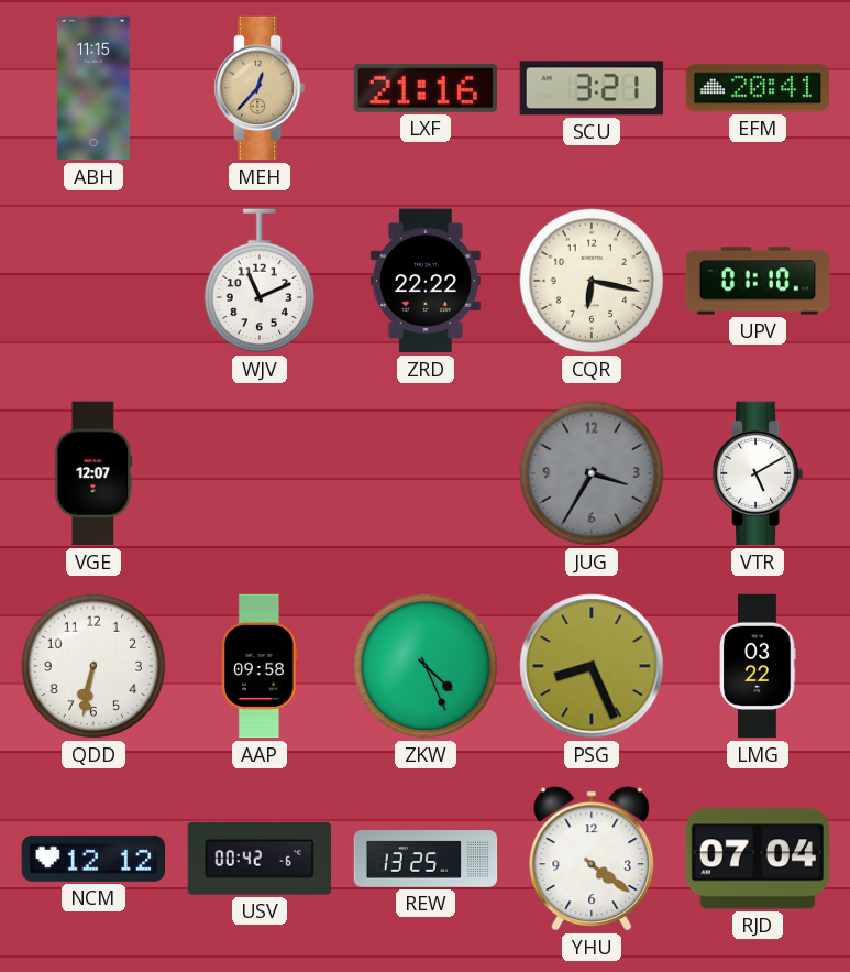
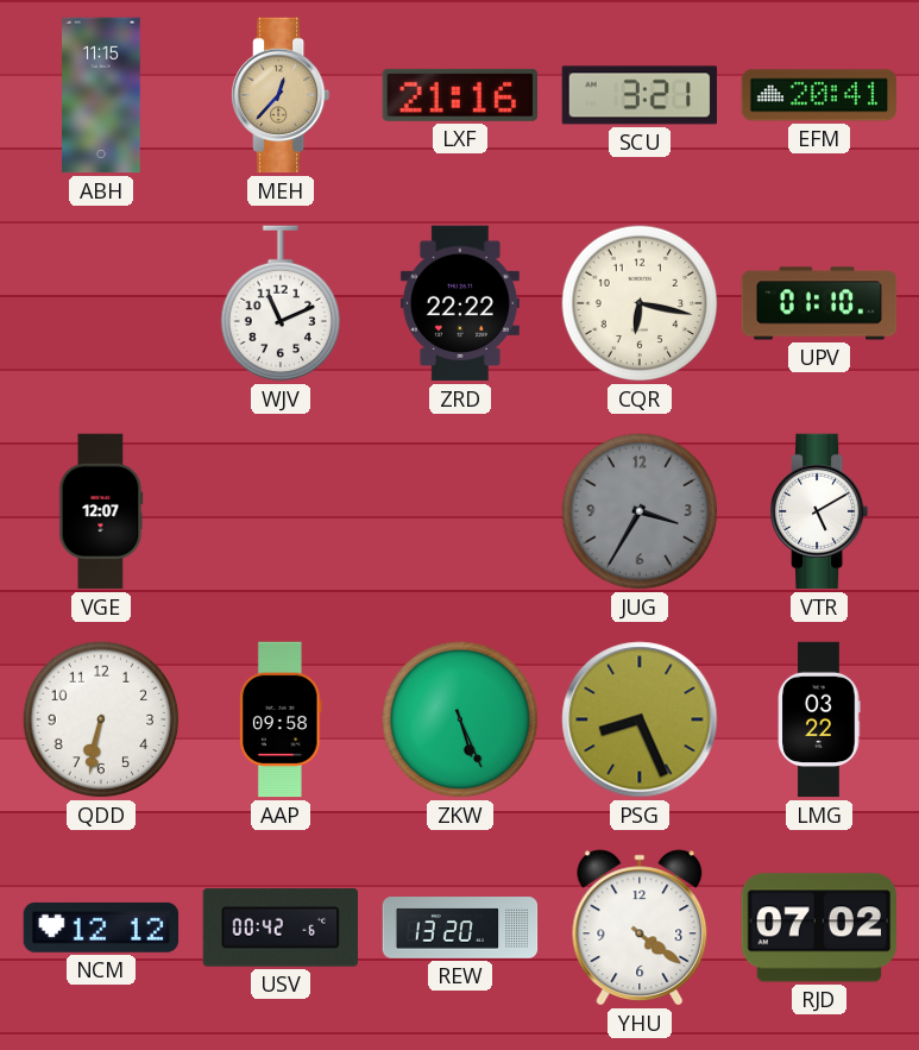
ZKW: 4:26 -> 5:26
REW: 13:25 -> 13:20
RJD: 07:04 -> 07:02
